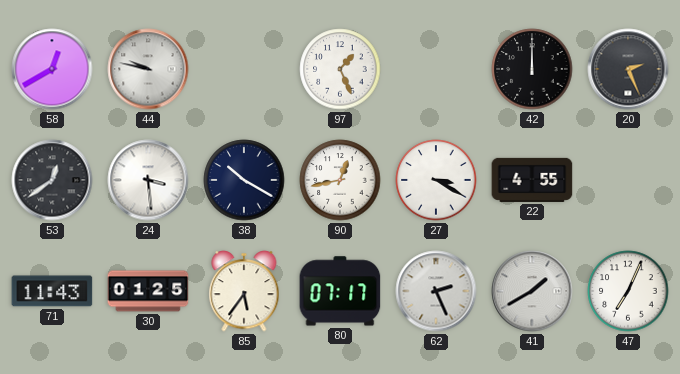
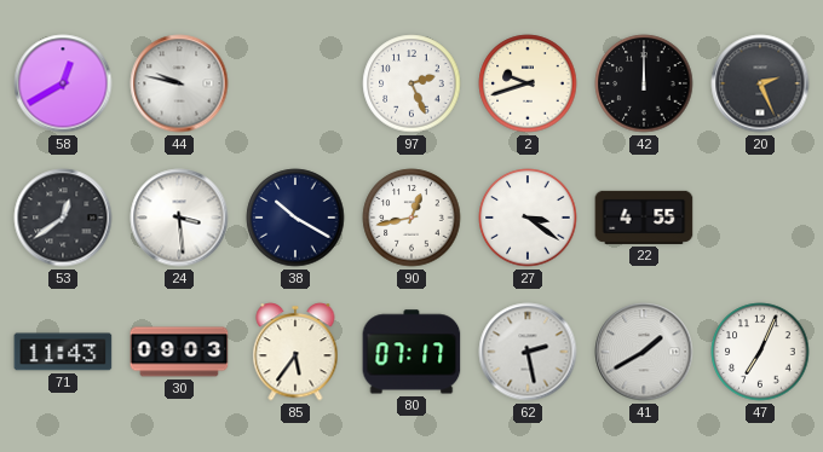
97: 1:26 -> 2:26
2: none -> 9:42
27: 3:20 -> 3:21
30: 01:25 -> 09:03
62: 2:26 -> 2:28
